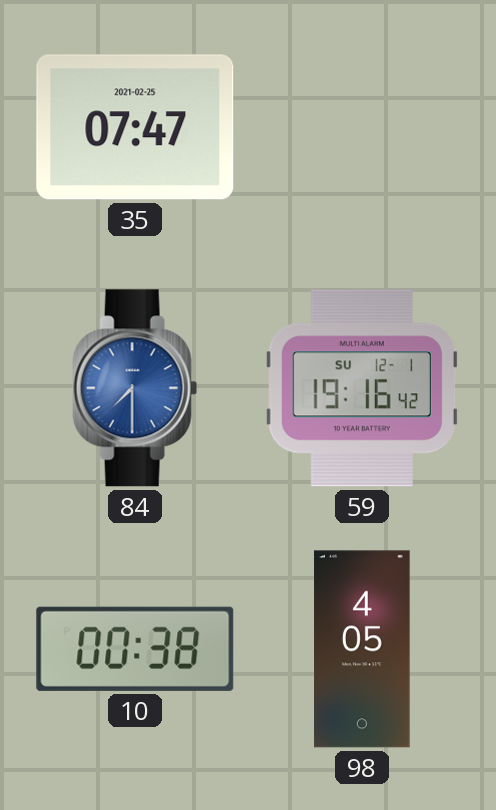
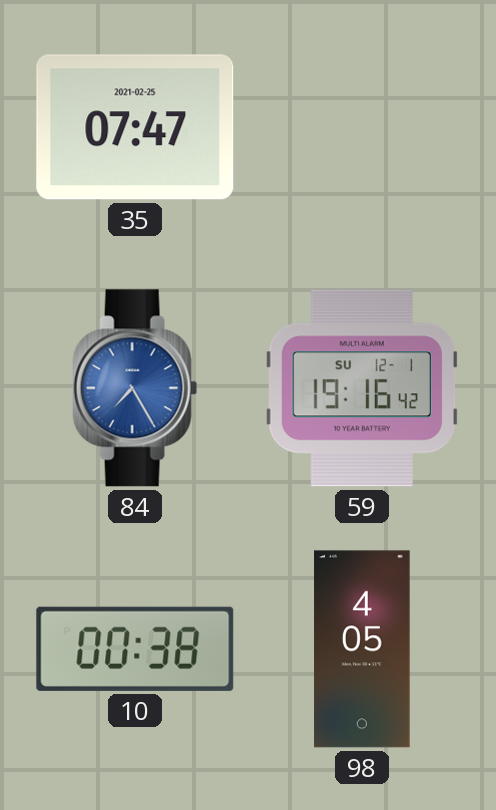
84: 7:30 -> 7:25
